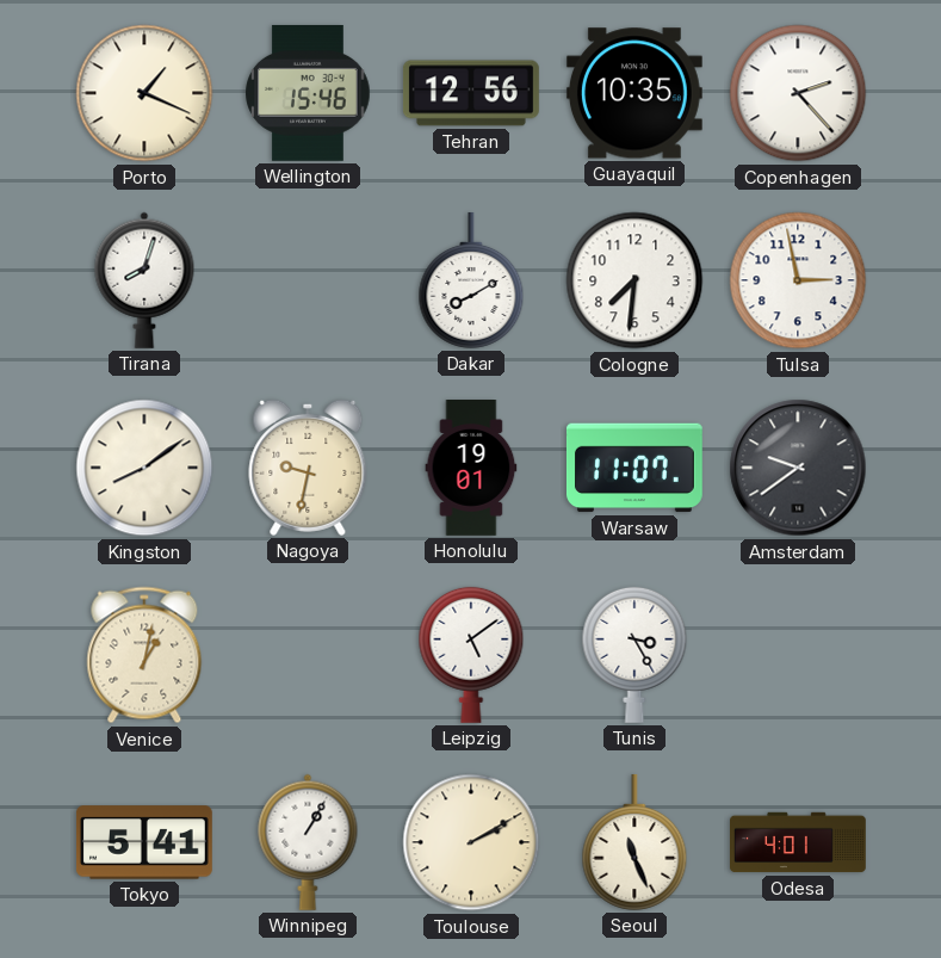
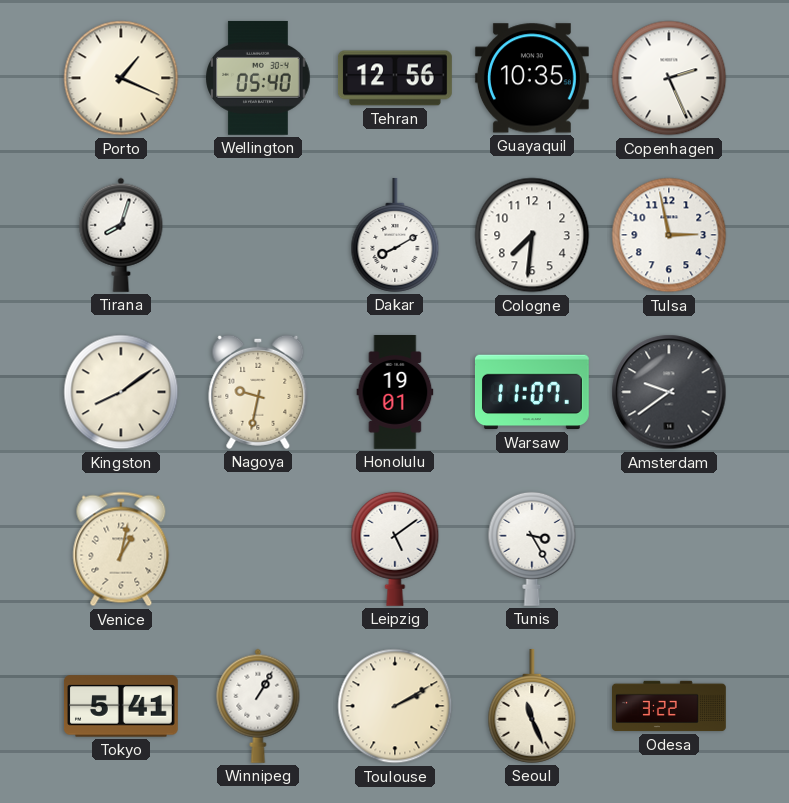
Wellington: 15:46 -> 05:40
Copenhagen: 2:23 -> 2:26
Odesa: 4:01 -> 3:22
